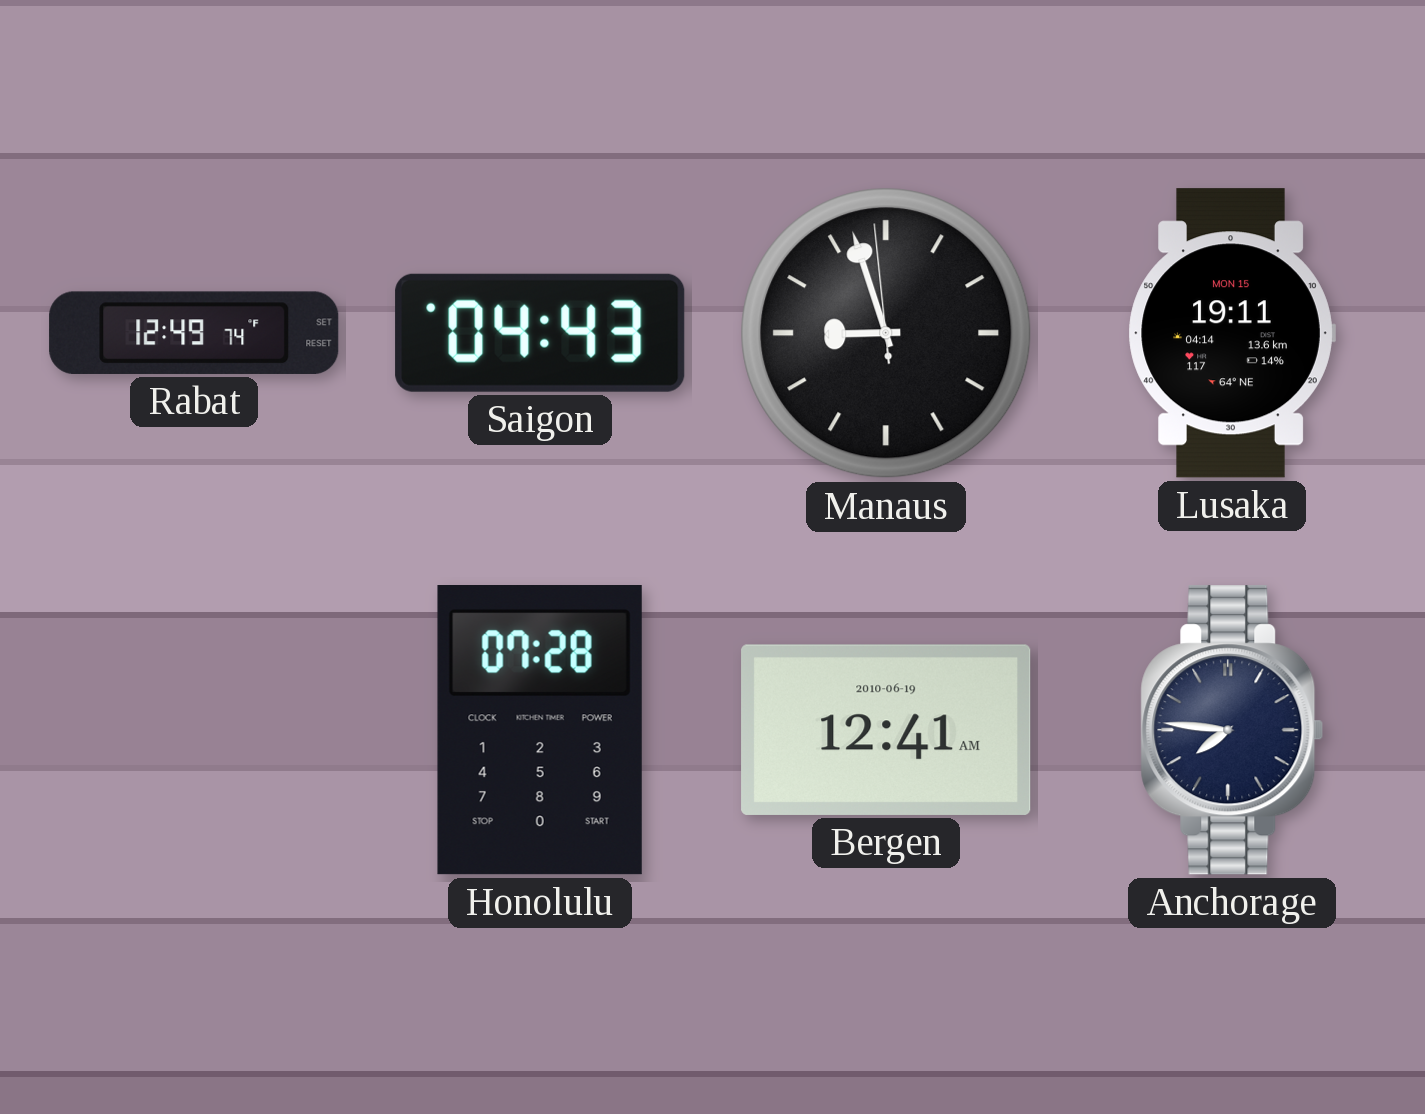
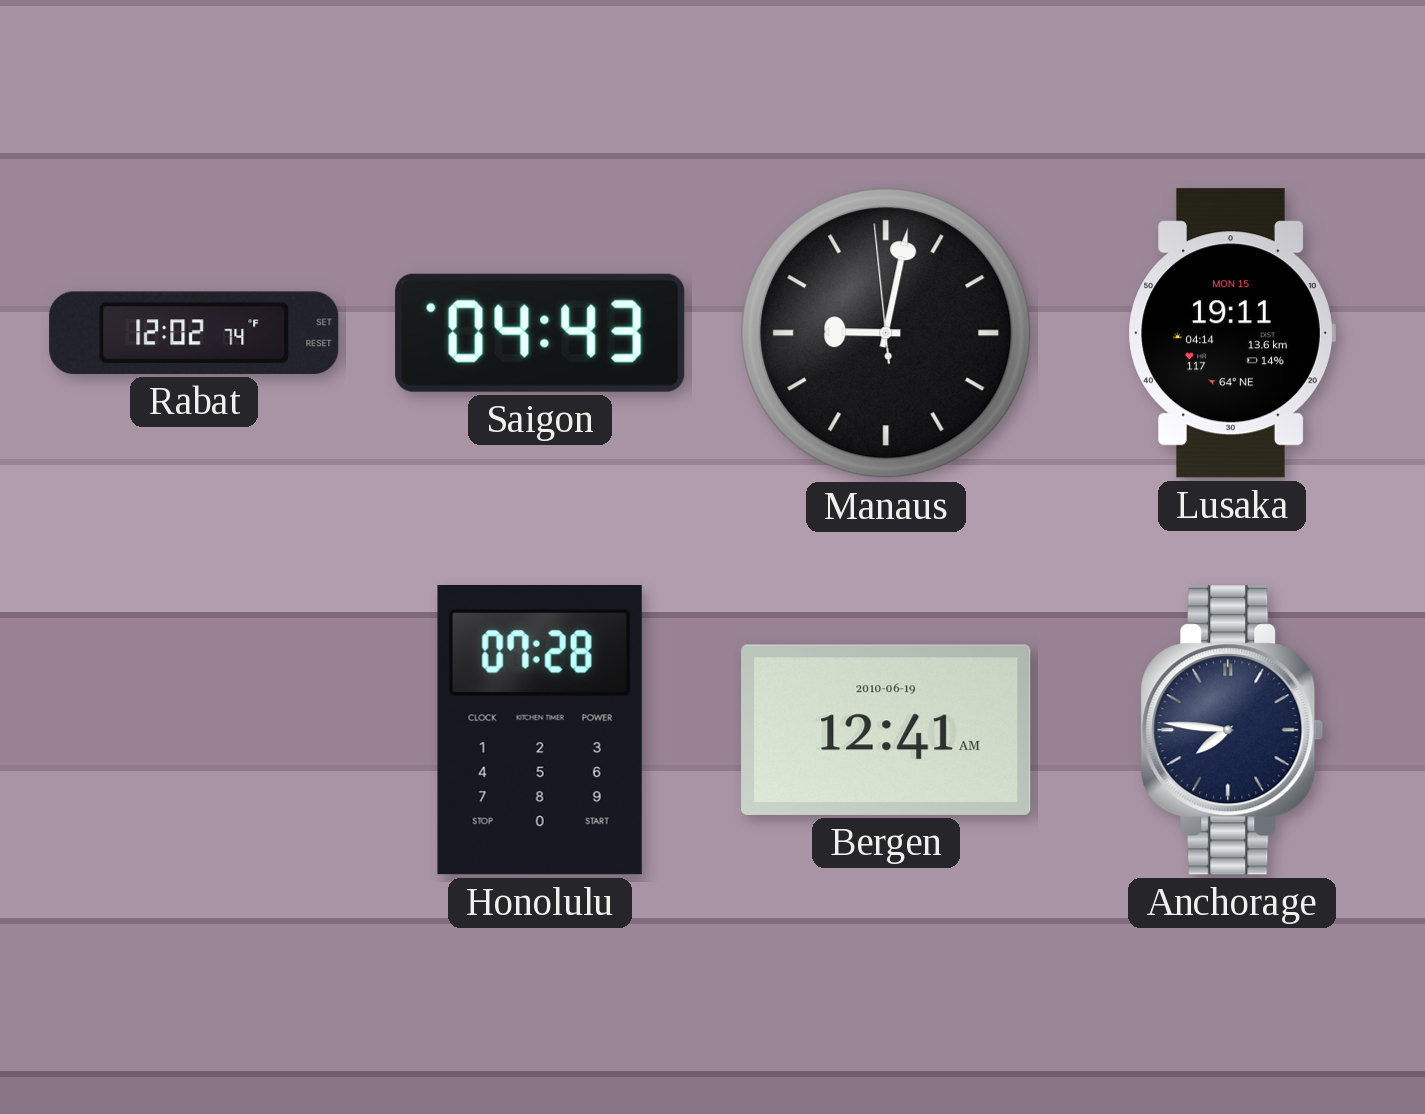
Rabat: 12:49 -> 12:02
Manaus: 8:56 -> 9:01
